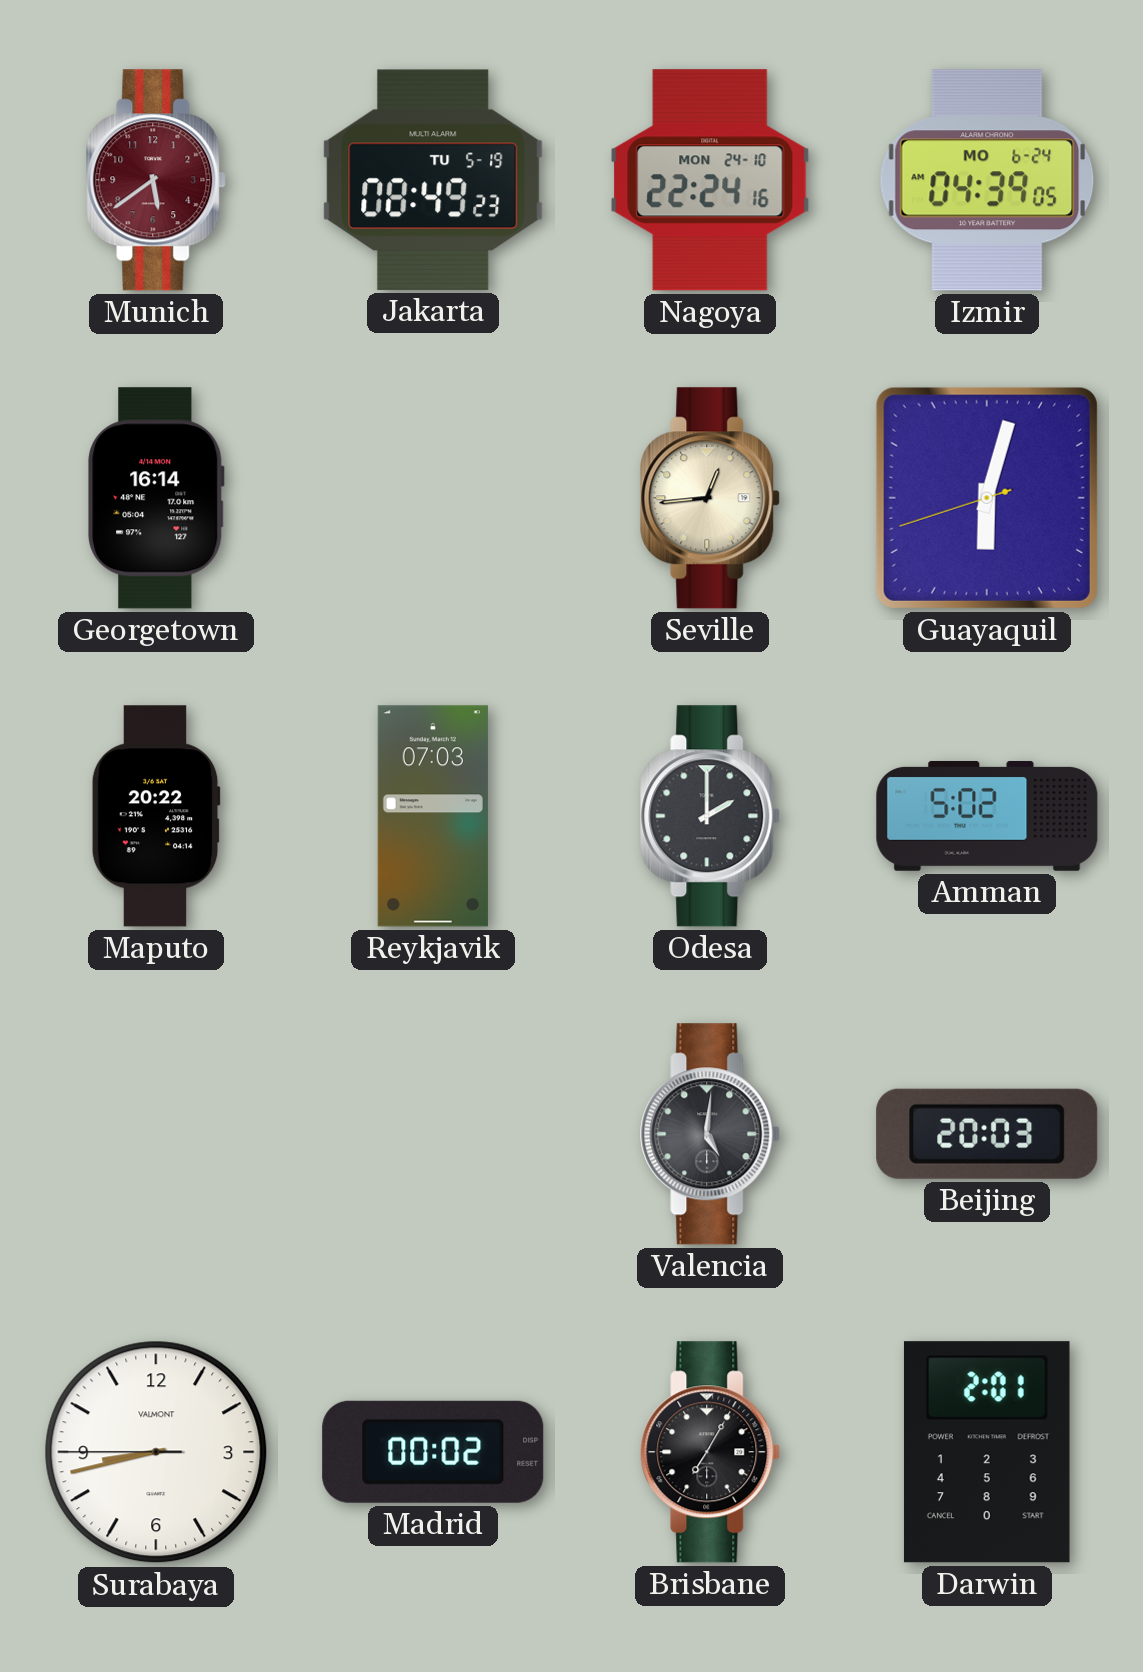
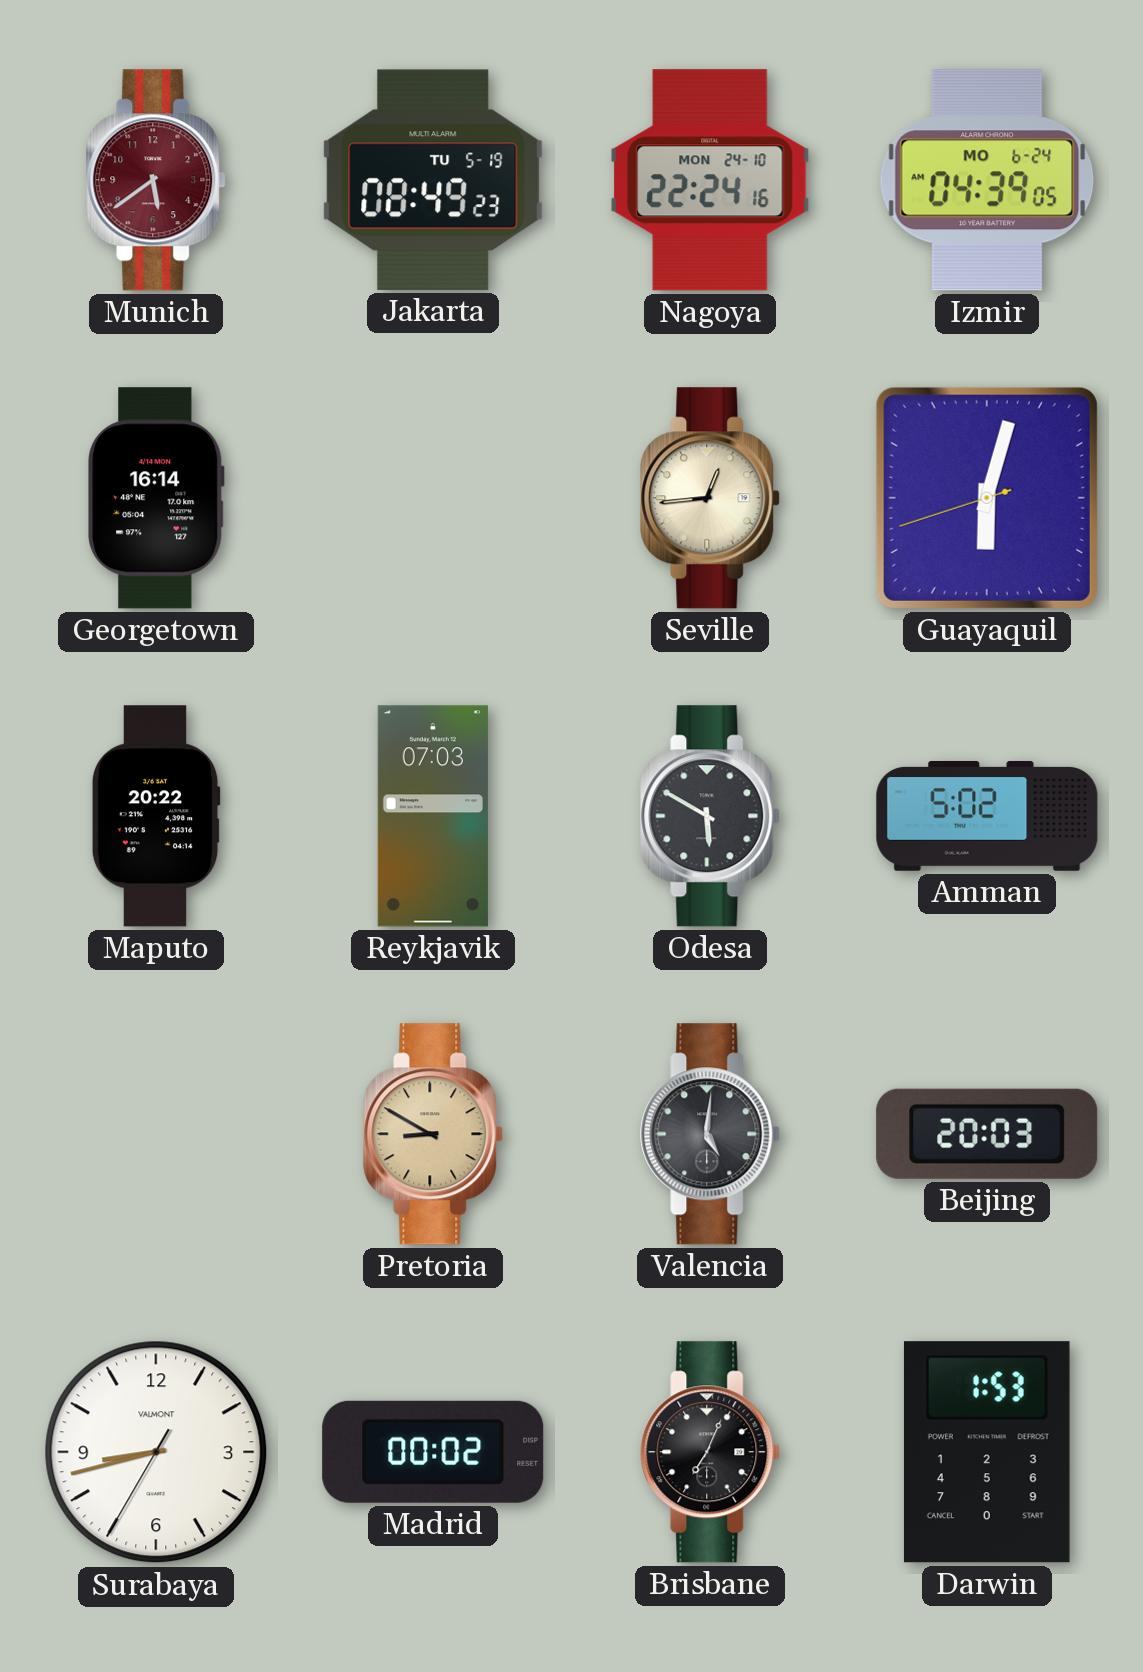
Odesa: 2:00 -> 5:50
Pretoria: none -> 8:50
Surabaya: 8:42:45 -> 8:42:35
Brisbane: 7:05 -> 7:04
Darwin: 2:01 -> 1:53
